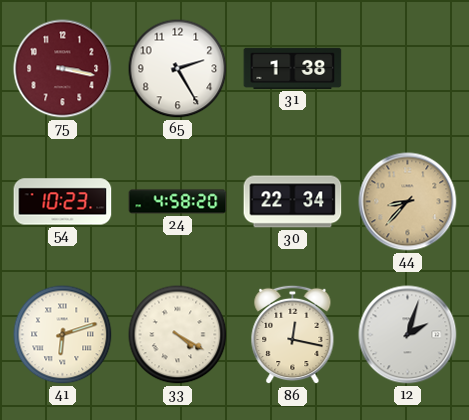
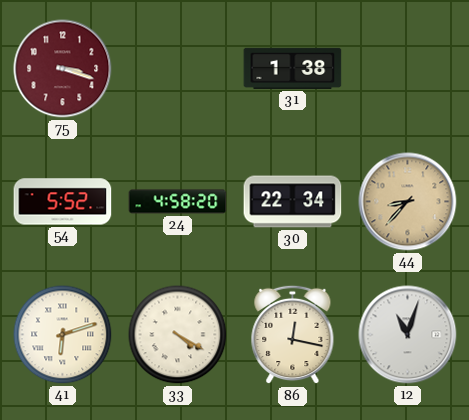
75: 3:17 -> 3:18
65: 2:25 -> none
54: 10:23 -> 5:52
12: 2:03 -> 11:03
